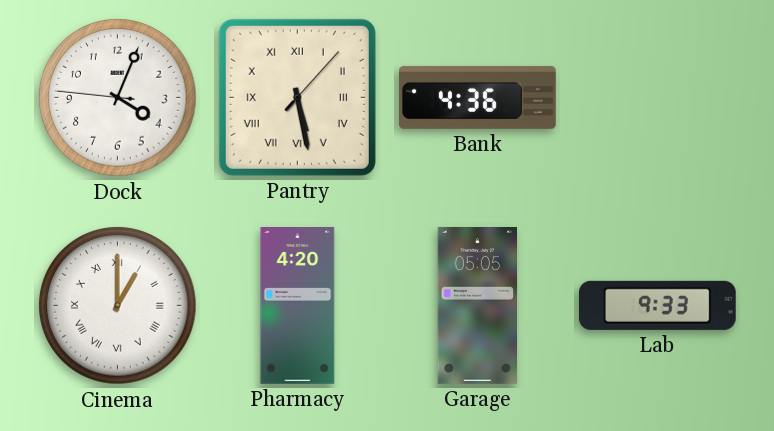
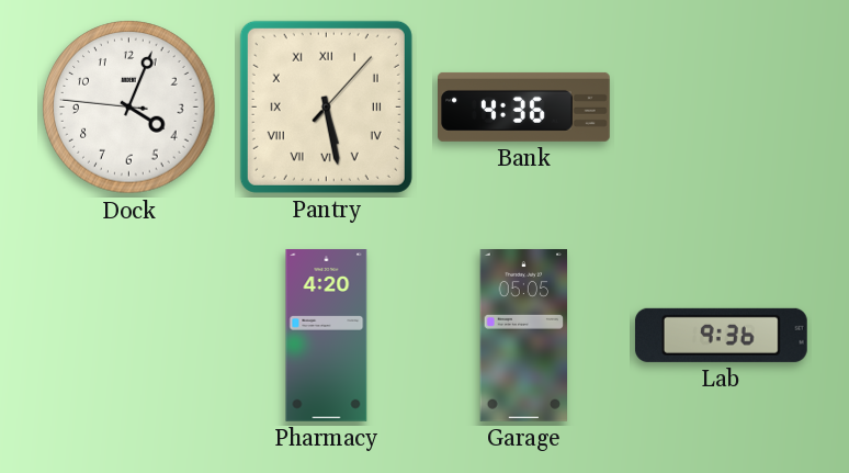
Cinema: 1:00 -> none
Lab: 9:33 -> 9:36
